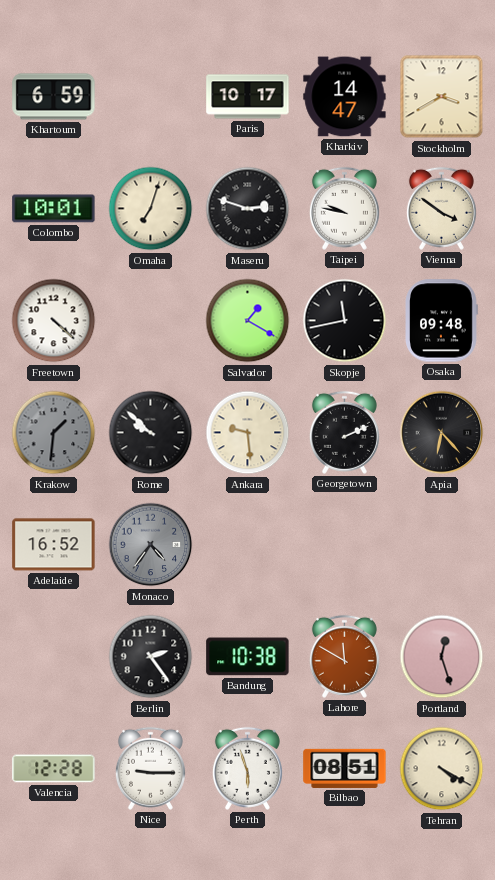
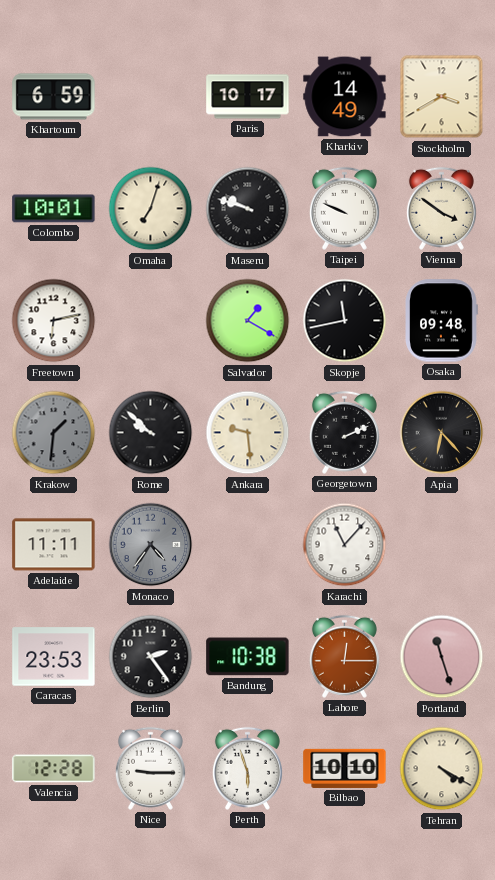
Kharkiv: 14:47 -> 14:49
Maseru: 2:48 -> 9:48
Taipei: 9:47 -> 9:49
Freetown: 4:22 -> 6:13
Adelaide: 16:52 -> 11:11
Karachi: none -> 11:07
Caracas: none -> 23:53
Lahore: 11:50 -> 12:15
Portland: 12:27 -> 11:27
Bilbao: 08:51 -> 10:10
